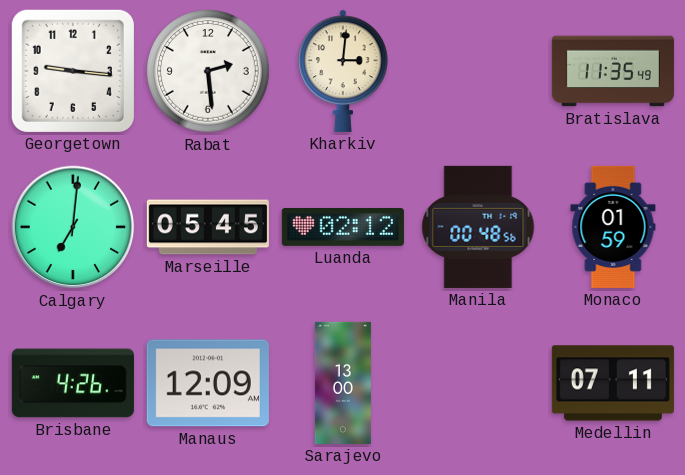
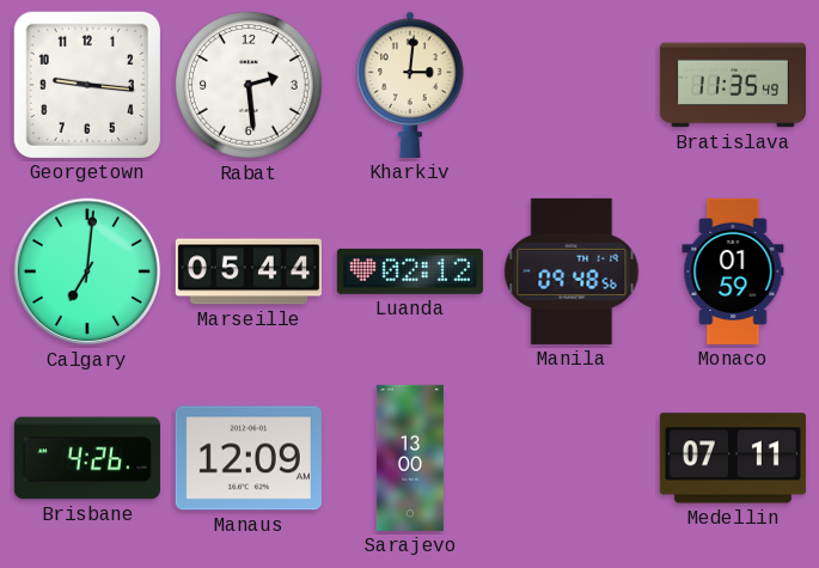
Marseille: 05:45 -> 05:44
Manila: 00:48 -> 09:48
